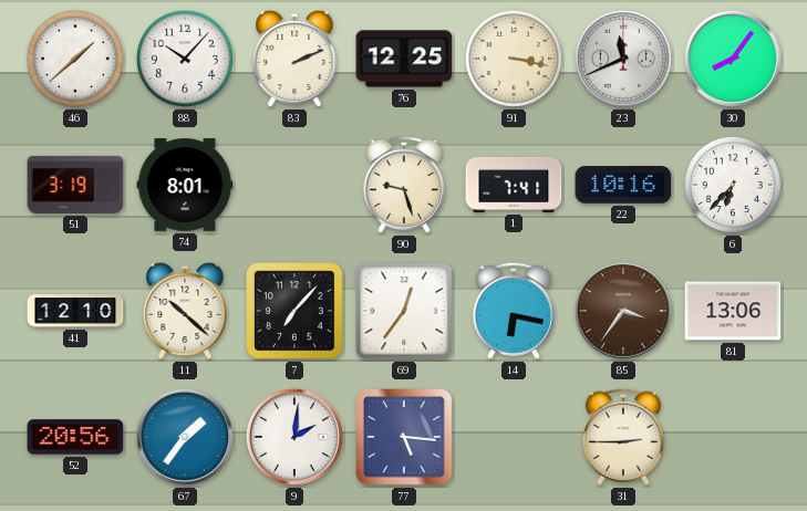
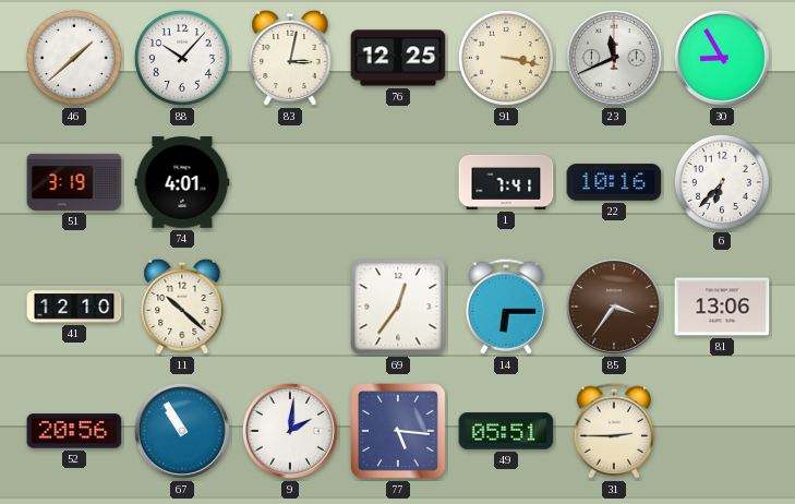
83: 2:11 -> 3:02
30: 8:06 -> 8:55
74: 8:01 -> 4:01
90: 9:27 -> none
7: 7:07 -> none
14: 6:17 -> 6:15
67: 1:36 -> 10:55
49: none -> 05:51
